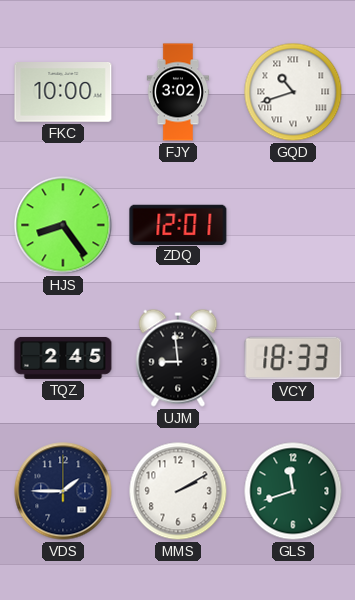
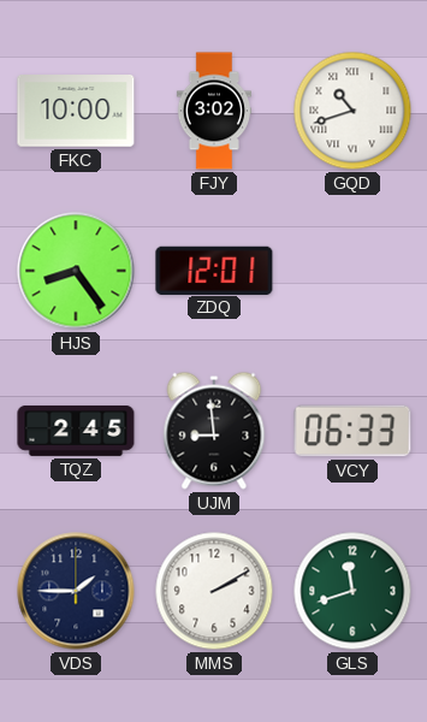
VCY: 18:33 -> 06:33
